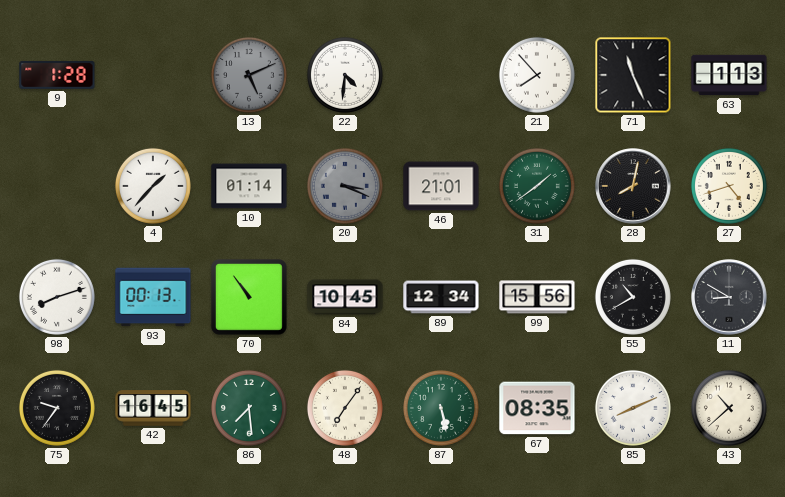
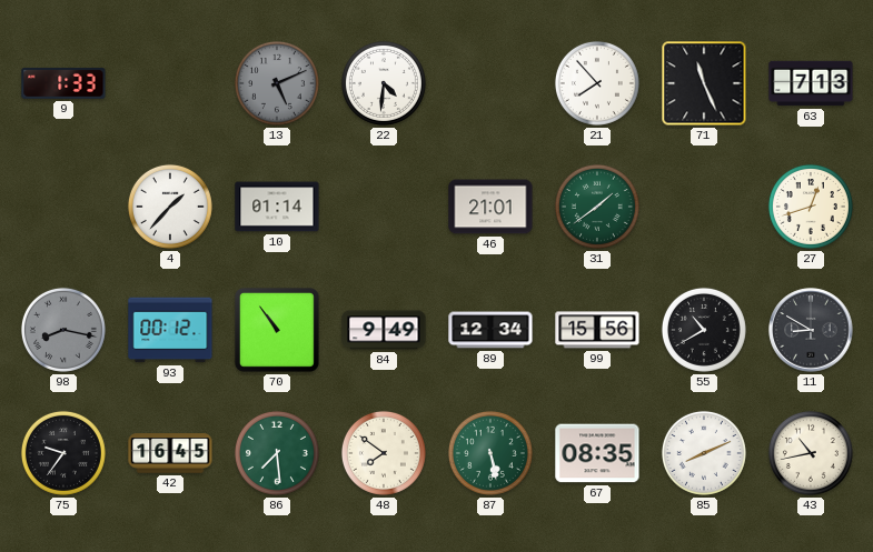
9: 1:28 -> 1:33
63: 1:13 -> 7:13
20: 3:19 -> none
28: 8:02 -> none
27: 4:42 -> 12:42
98: 8:12 -> 8:17
98 dial: white -> grey
93: 00:13 -> 00:12
84: 10:45 -> 9:49
48: 7:06 -> 7:51
43: 10:38 -> 10:43
